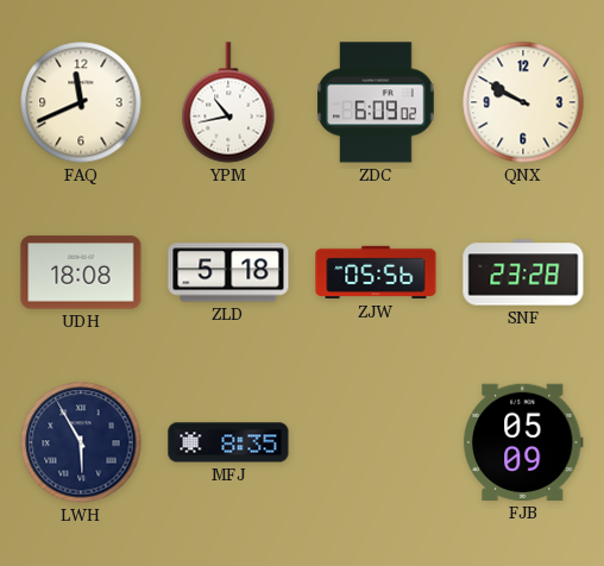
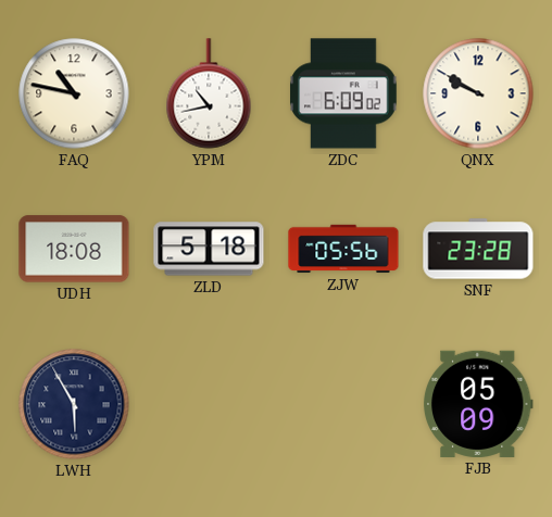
FAQ: 11:41 -> 10:47
MFJ: 8:35 -> none
